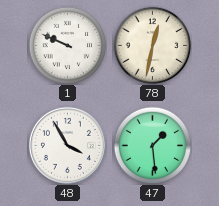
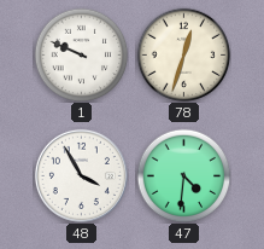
78: 12:32 -> 12:33
47: 1:29 -> 4:31
